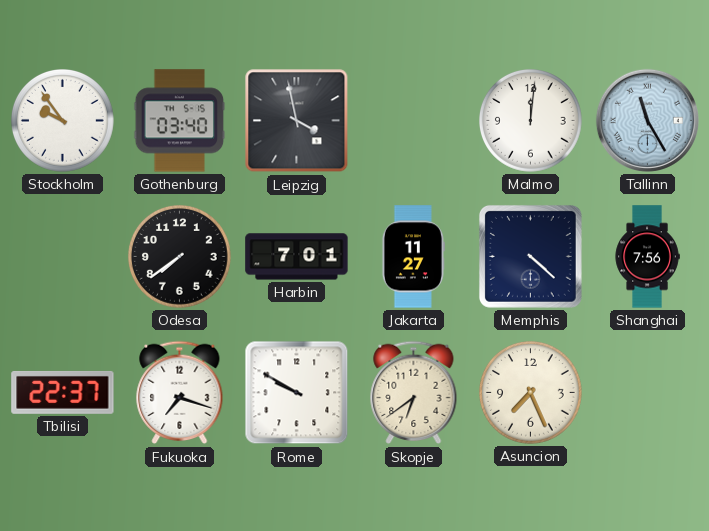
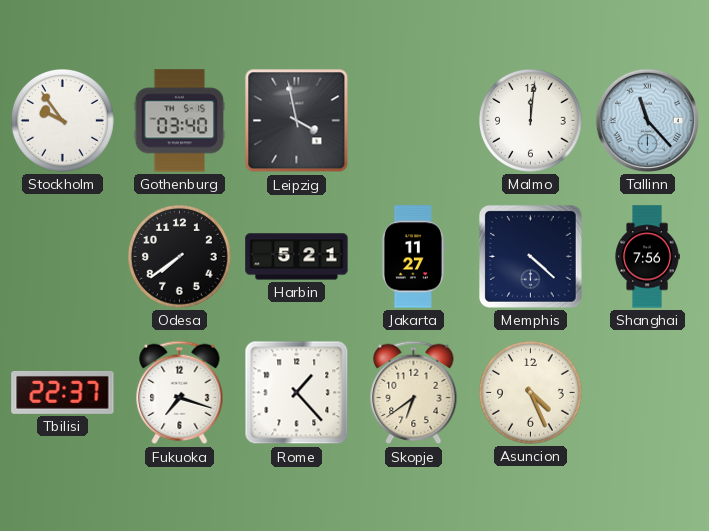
Tallinn: 11:25 -> 11:23
Harbin: 7:01 -> 5:21
Rome: 9:50 -> 1:23
Asuncion: 7:26 -> 4:26
